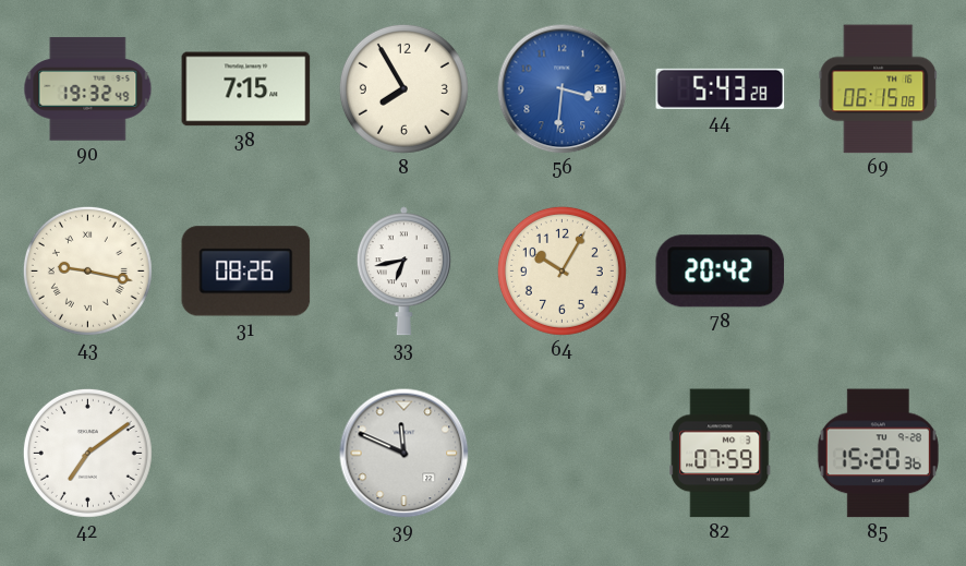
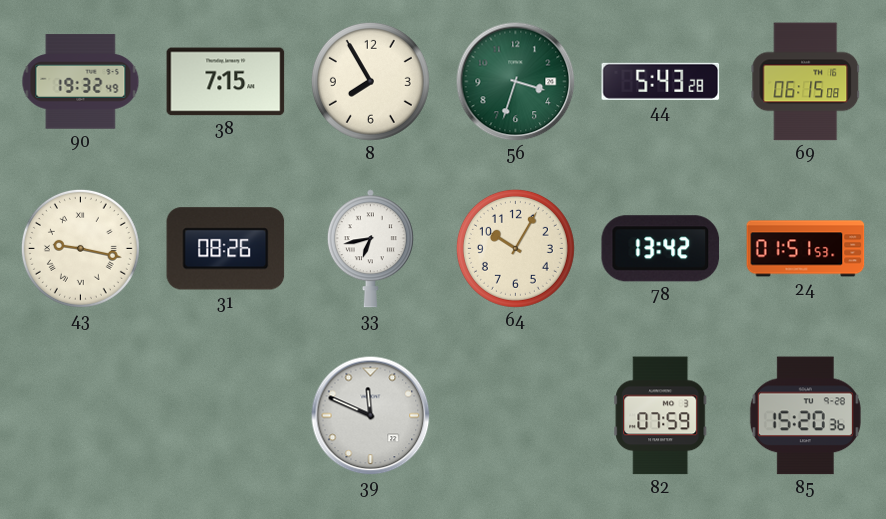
56: 3:31 -> 3:33
56 dial: blue -> green
78: 20:42 -> 13:42
24: none -> 01:51
42: 7:09 -> none
